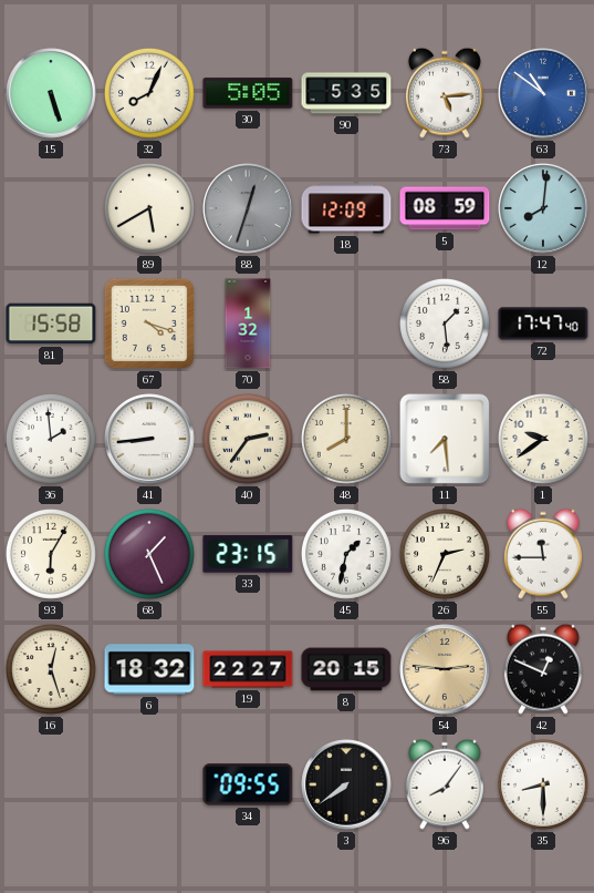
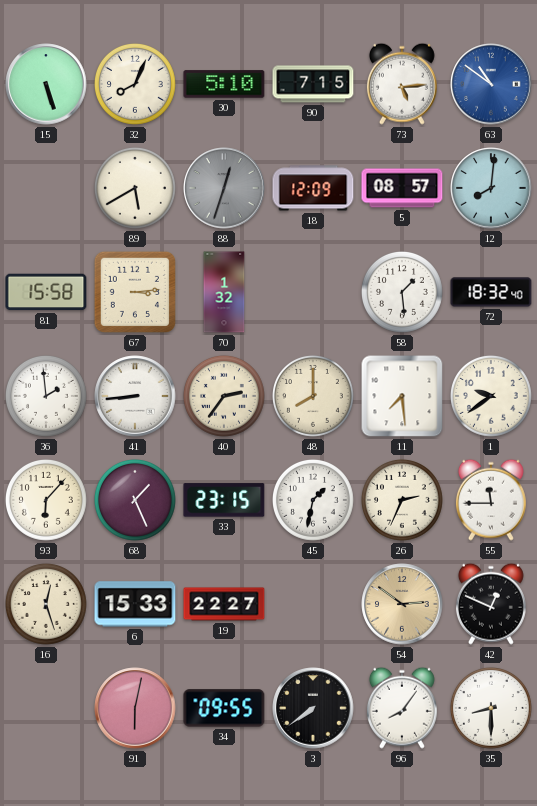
30: 5:05 -> 5:10
90: 5:35 -> 7:15
5: 08:59 -> 08:57
67: 4:18 -> 3:14
72: 17:47 -> 18:32
93: 6:05 -> 6:07
6: 18:32 -> 15:33
8: 20:15 -> none
54: 2:46 -> 2:51
91: none -> 6:02
